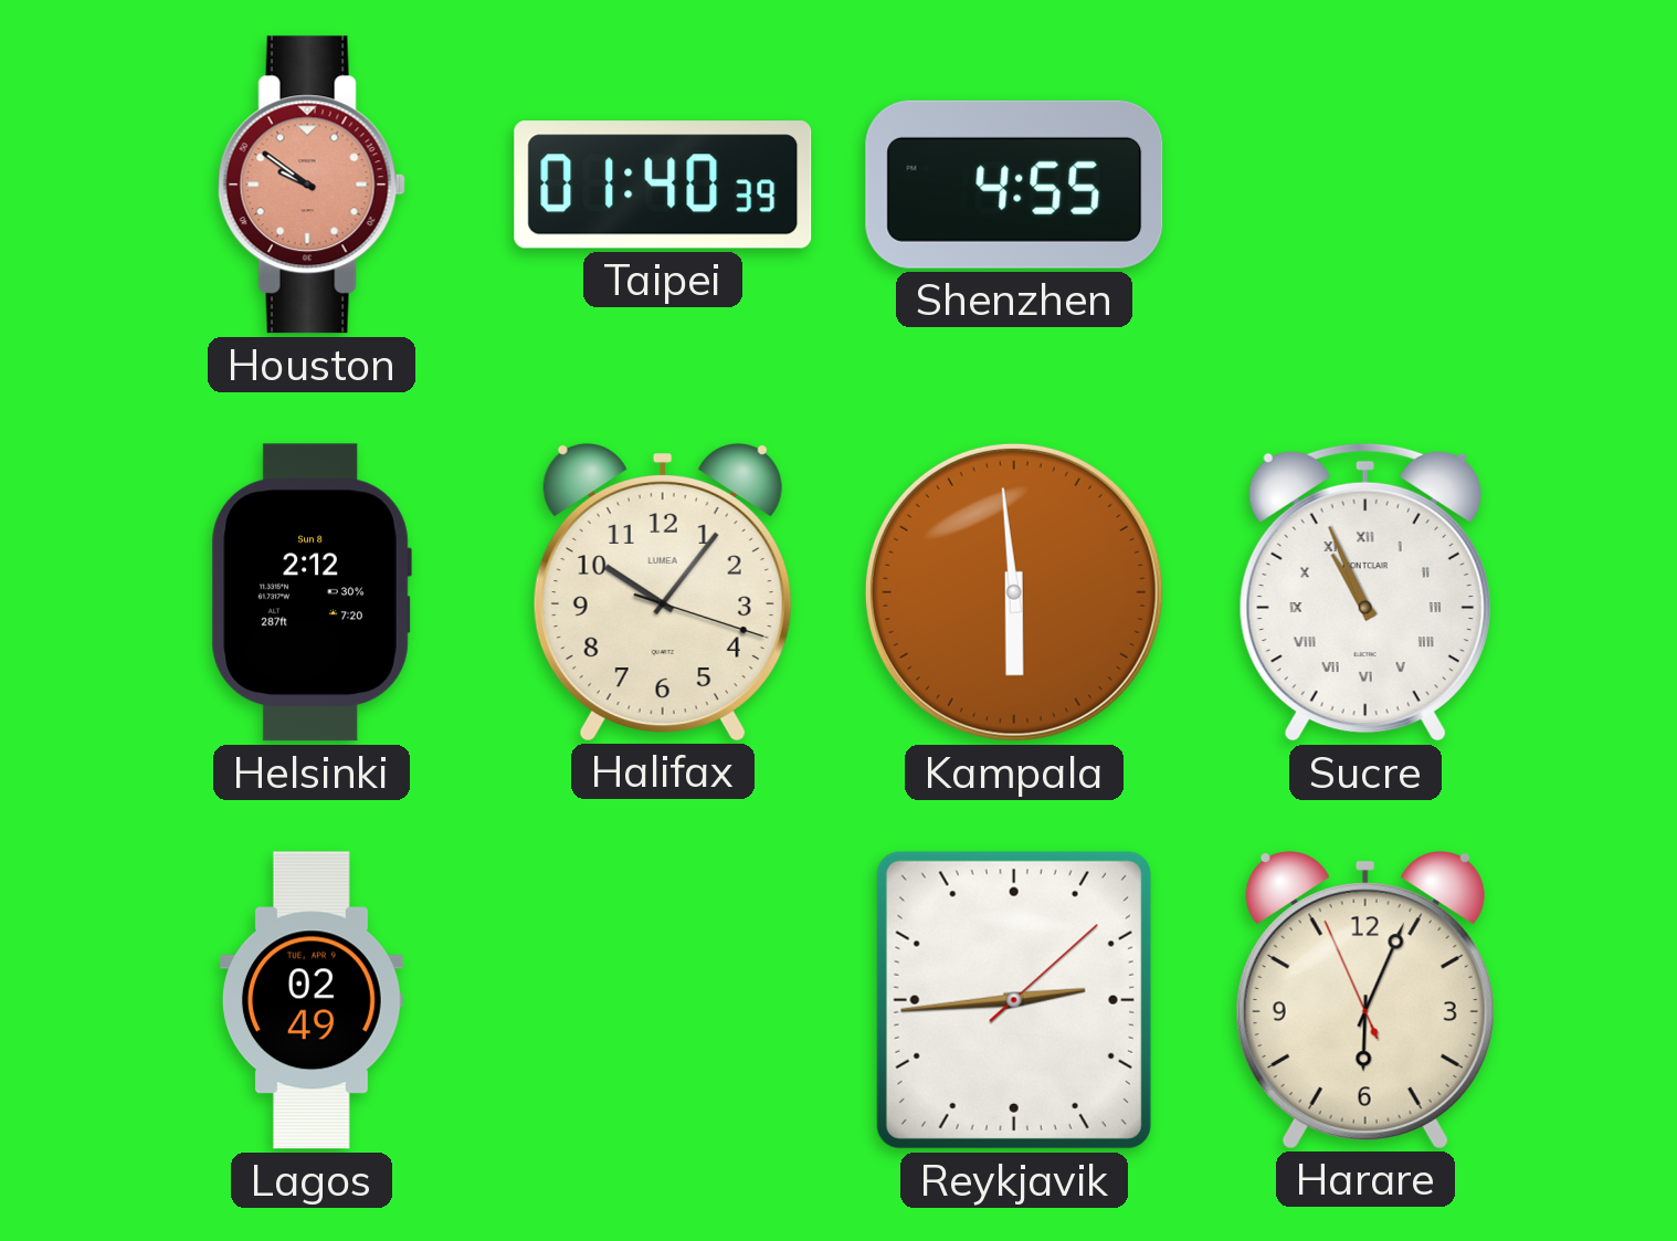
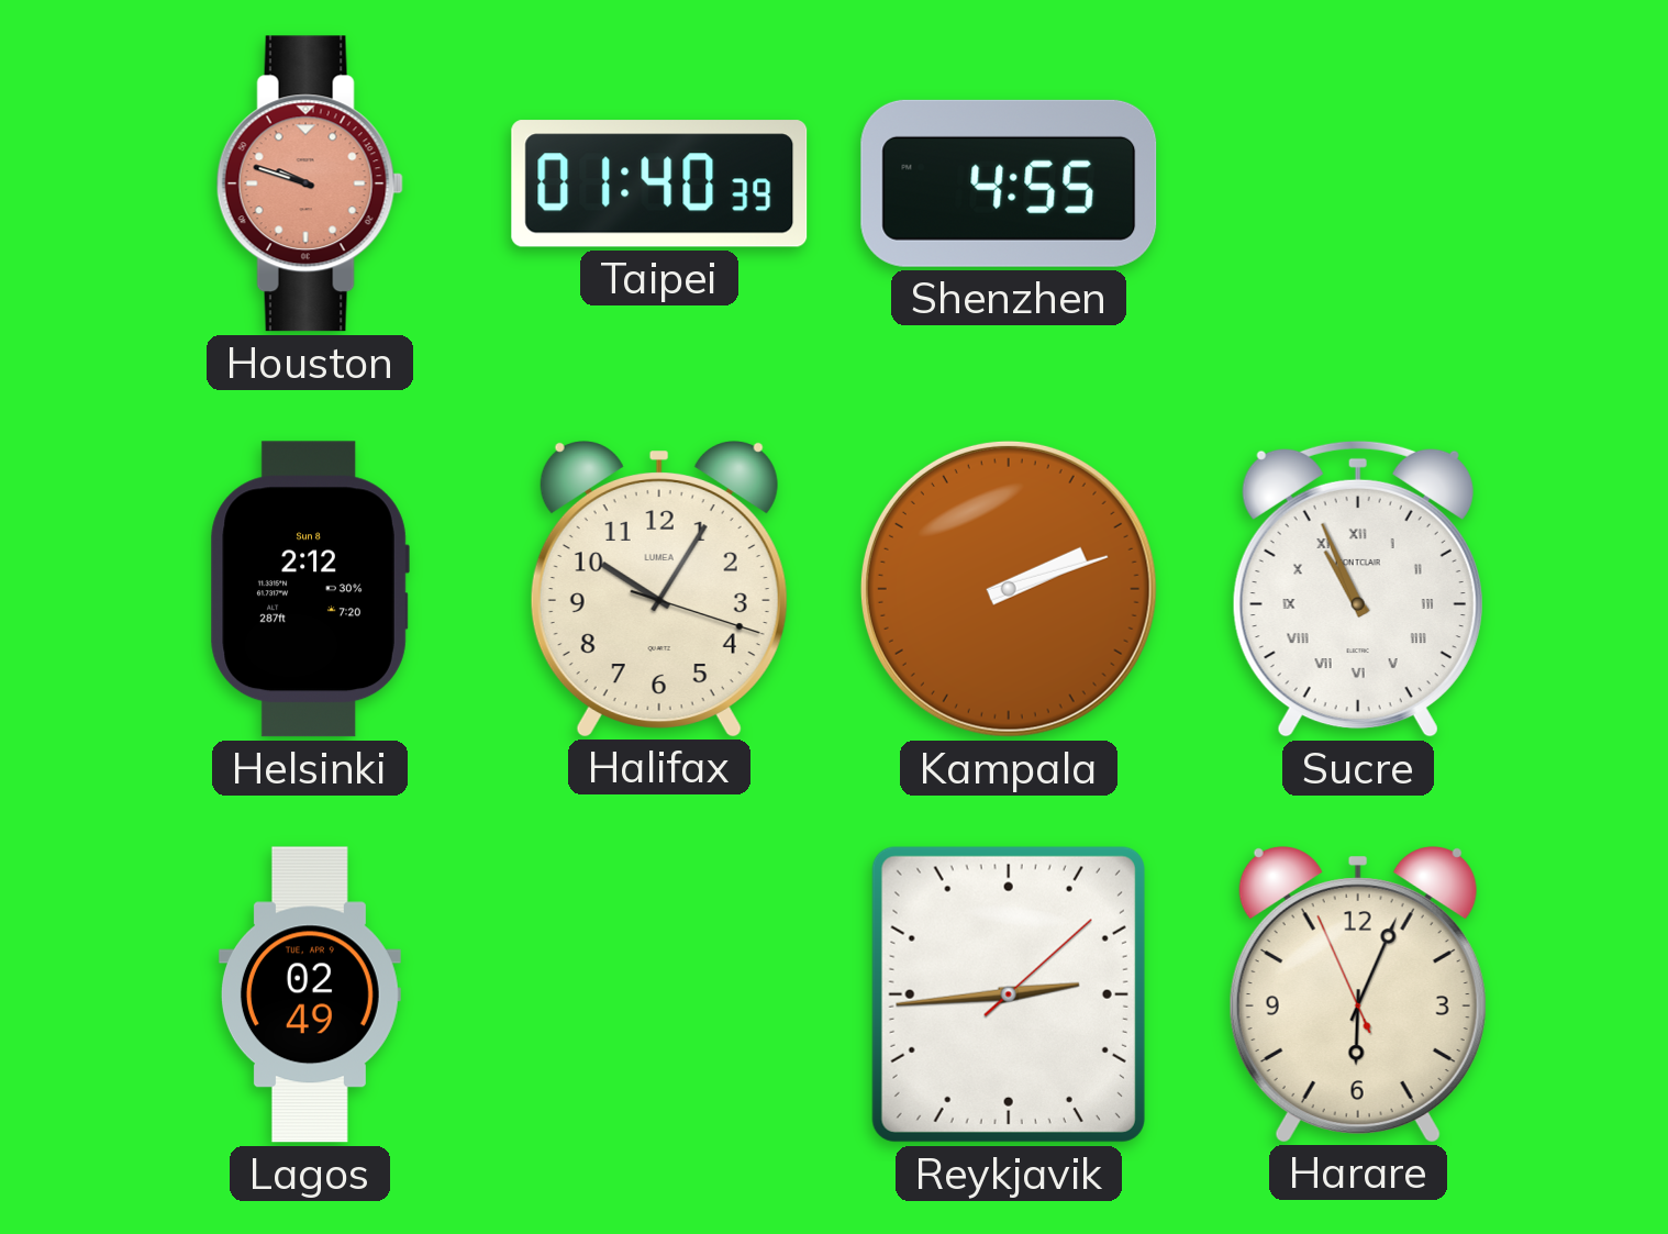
Houston: 9:51 -> 9:48
Halifax: 10:06 -> 10:05
Kampala: 5:59 -> 2:12
